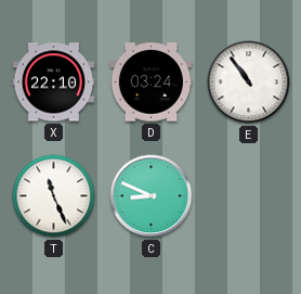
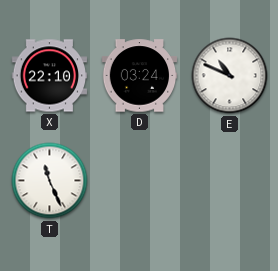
E: 10:54 -> 10:49
C: 8:49 -> none
